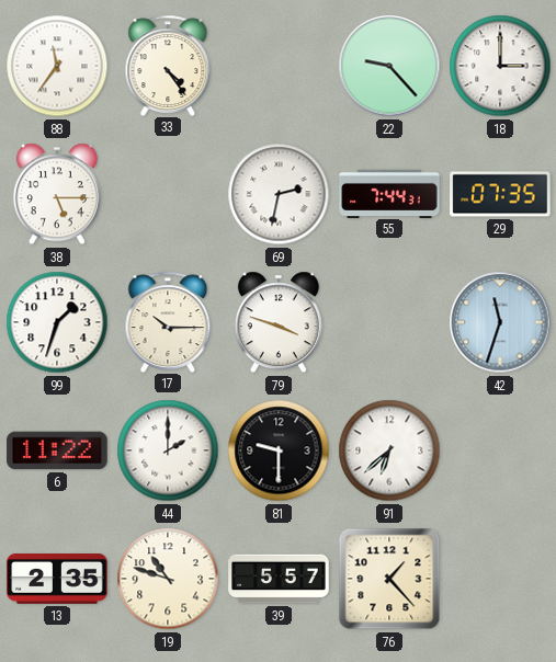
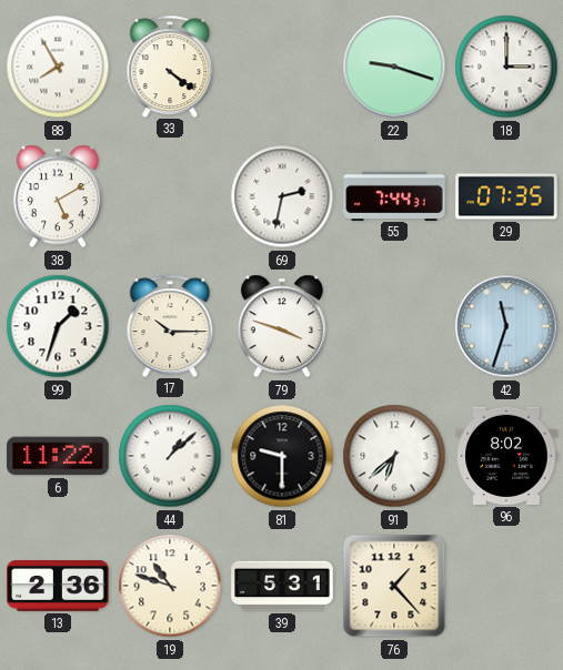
88: 11:36 -> 7:55
33: 4:24 -> 4:21
22: 9:23 -> 9:18
38: 5:15 -> 5:10
44: 2:00 -> 1:08
96: none -> 8:02
13: 2:35 -> 2:36
39: 5:57 -> 5:31
